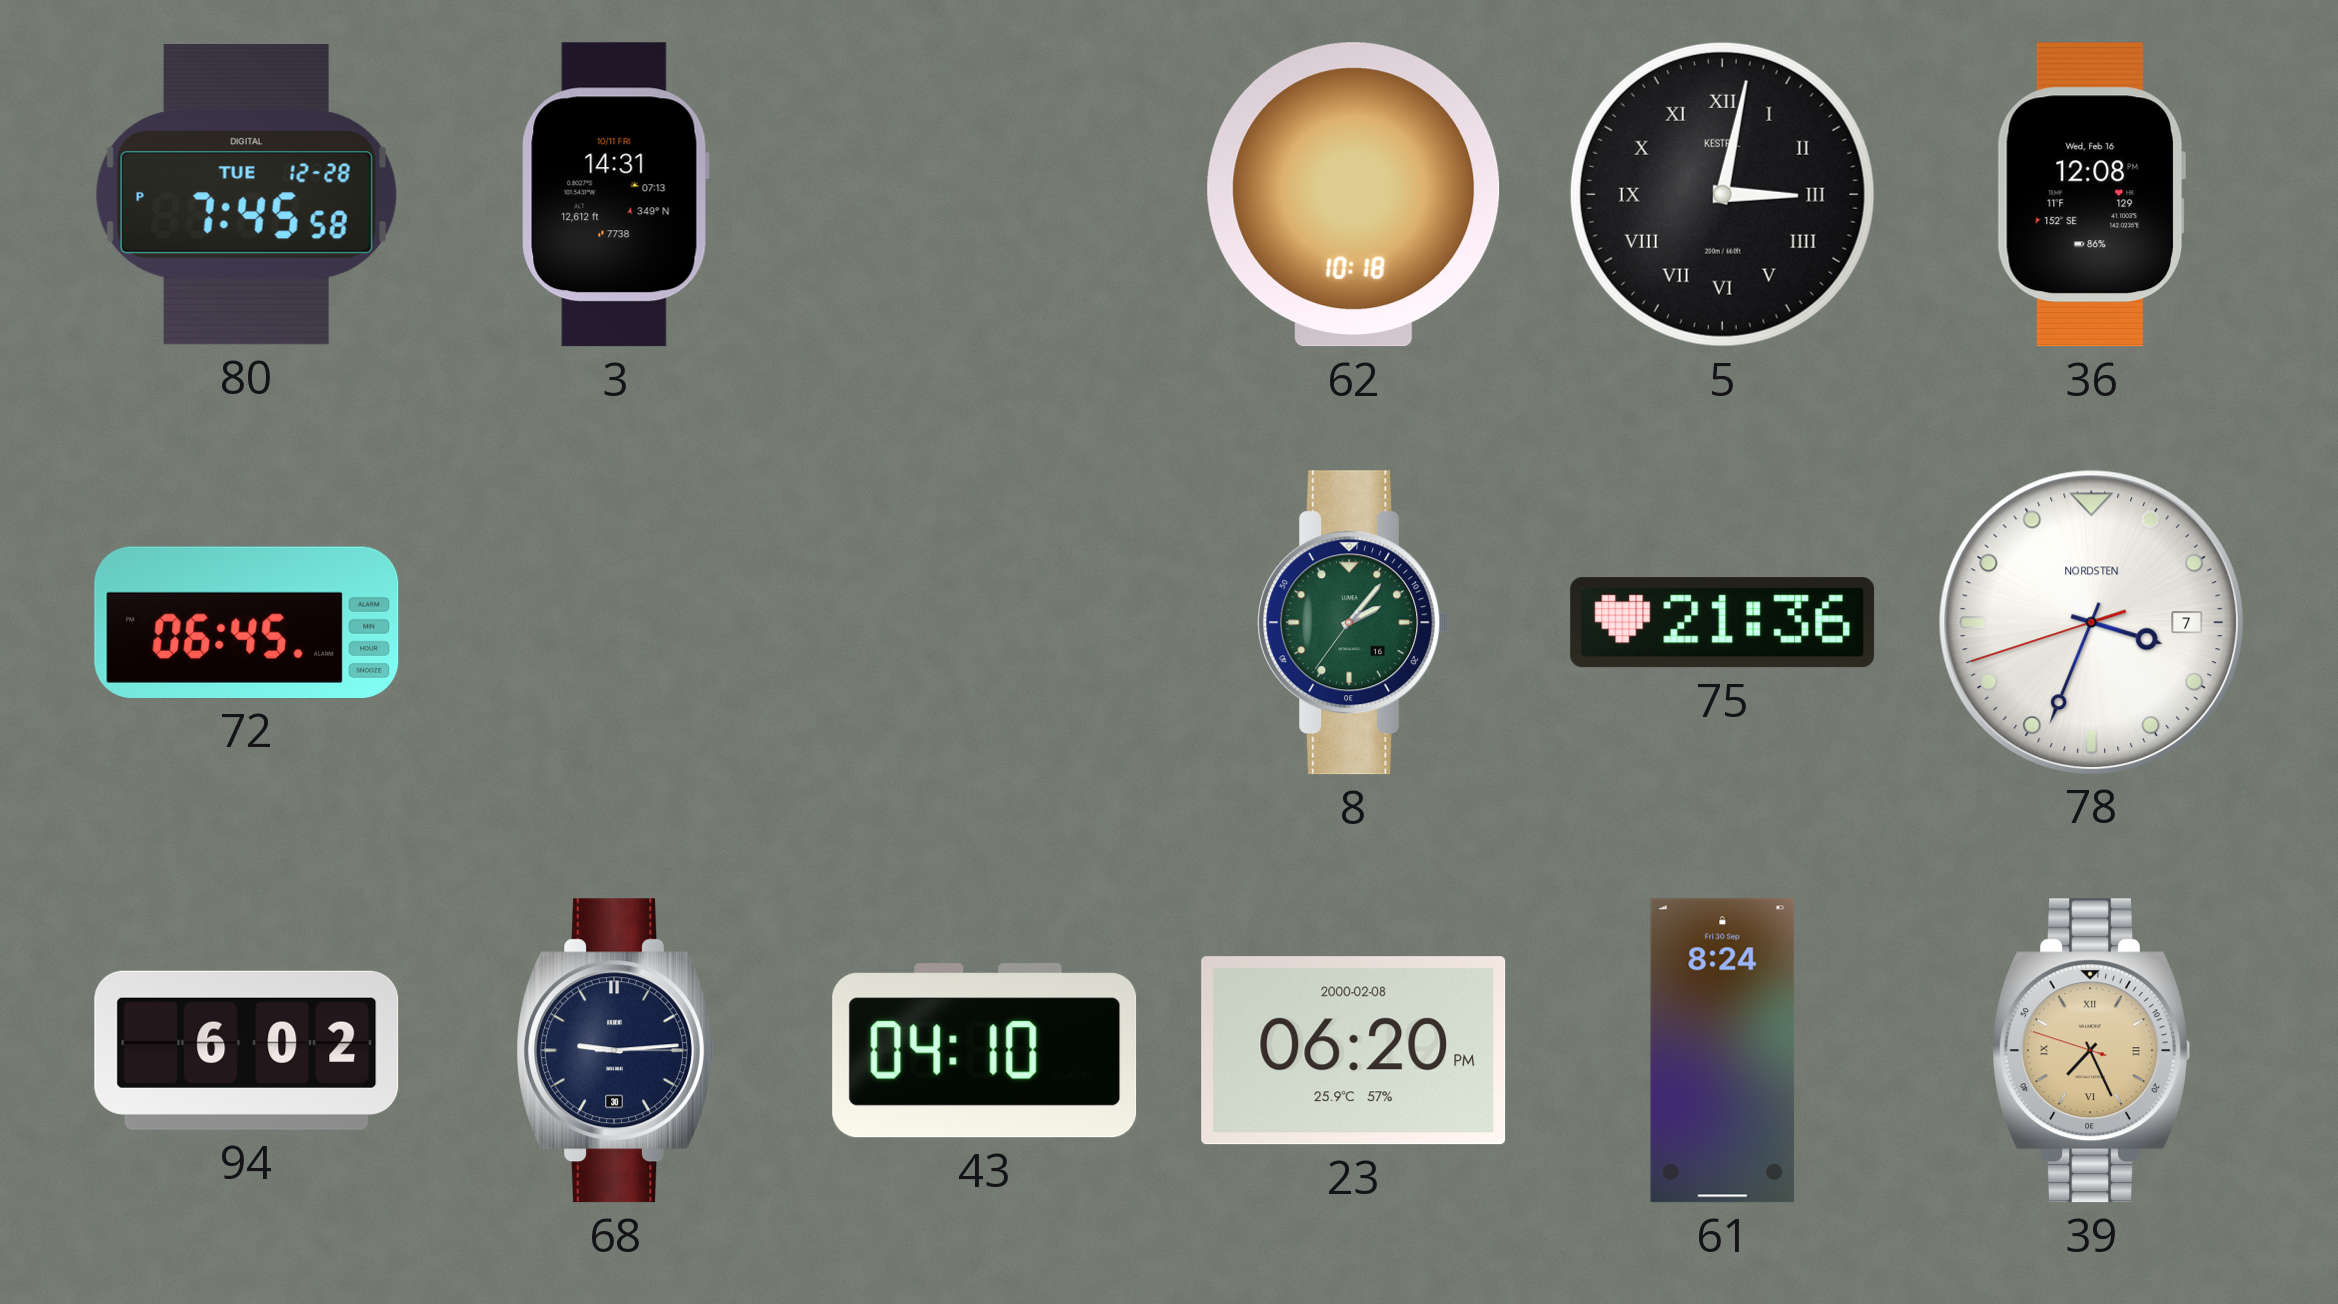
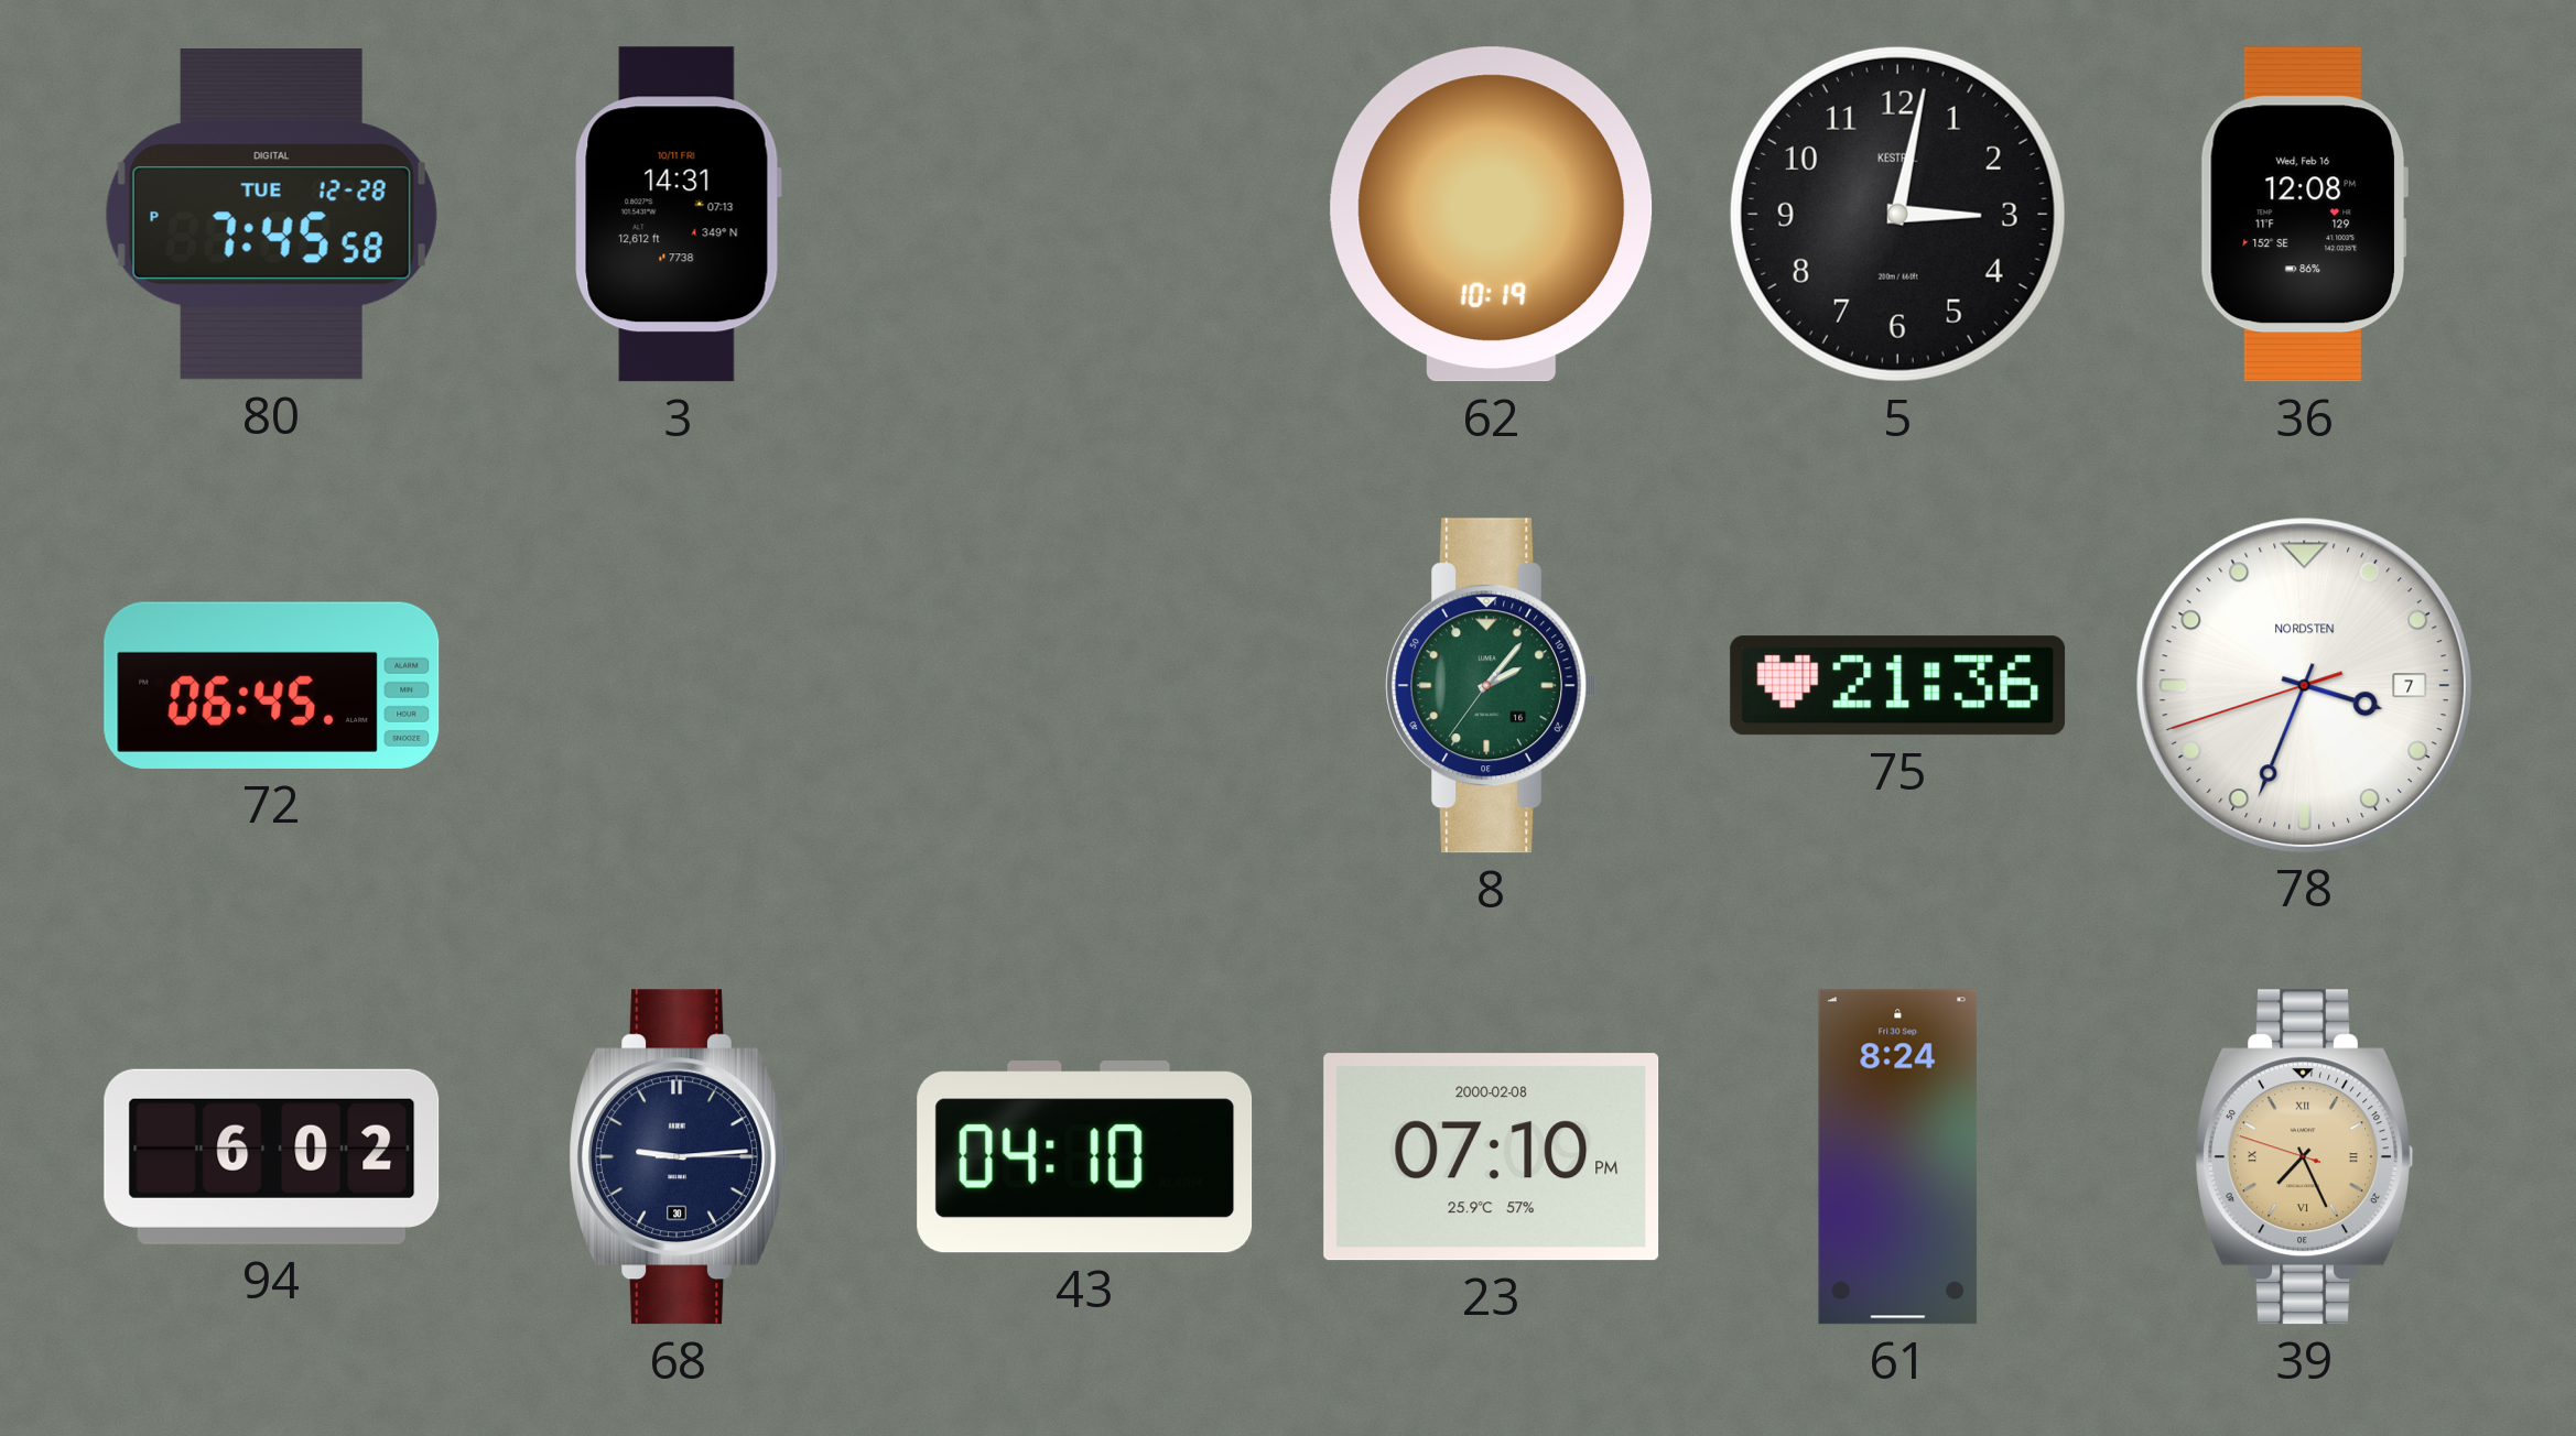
62: 10:18 -> 10:19
5 numerals: Roman -> Arabic
23: 06:20 -> 07:10
